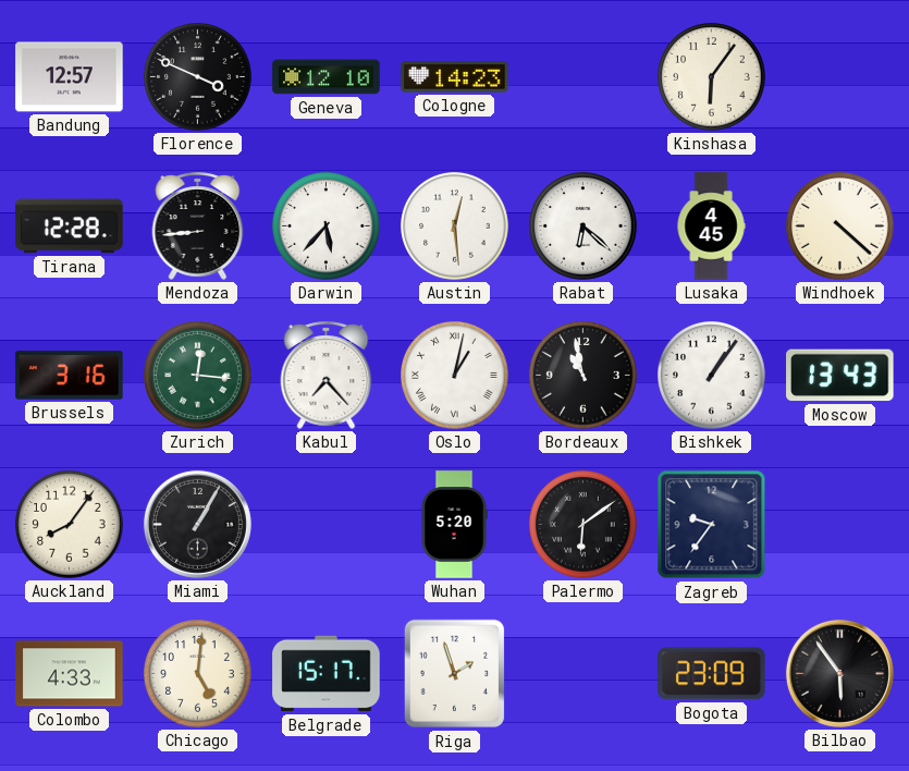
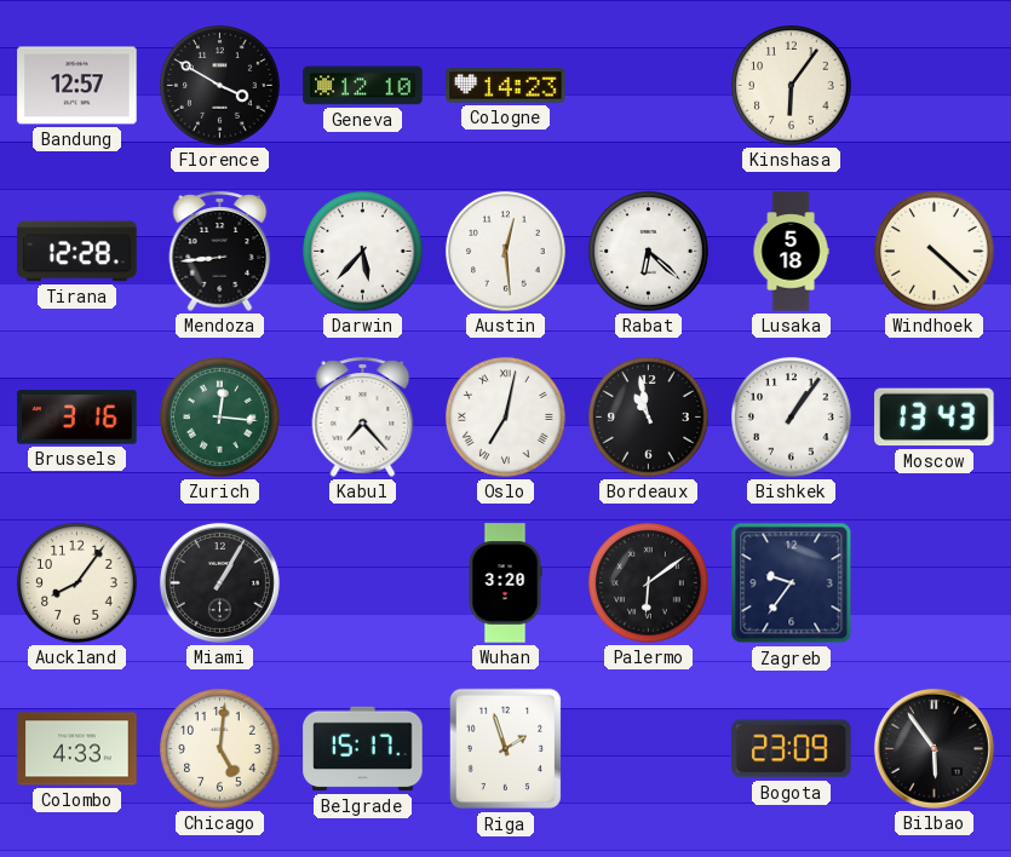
Florence: 3:49 -> 3:50
Lusaka: 4:45 -> 5:18
Oslo: 1:02 -> 7:02
Wuhan: 5:20 -> 3:20
